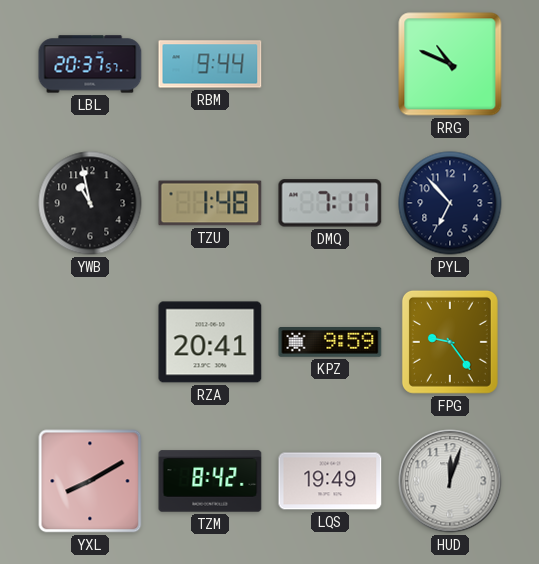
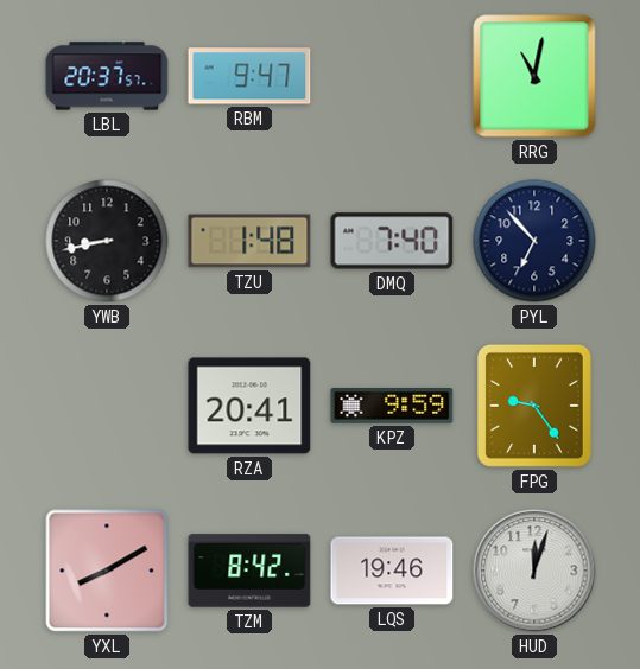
RBM: 9:44 -> 9:47
RRG: 10:49 -> 11:02
YWB: 10:58 -> 8:43
DMQ: 7:11 -> 7:40
LQS: 19:49 -> 19:46
